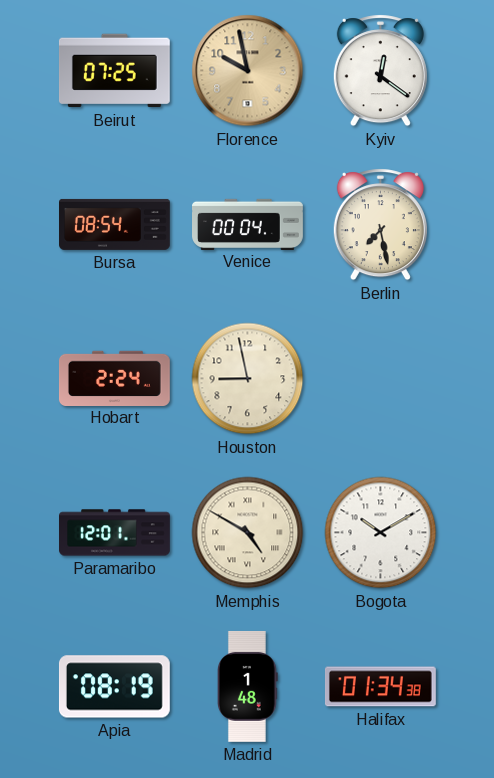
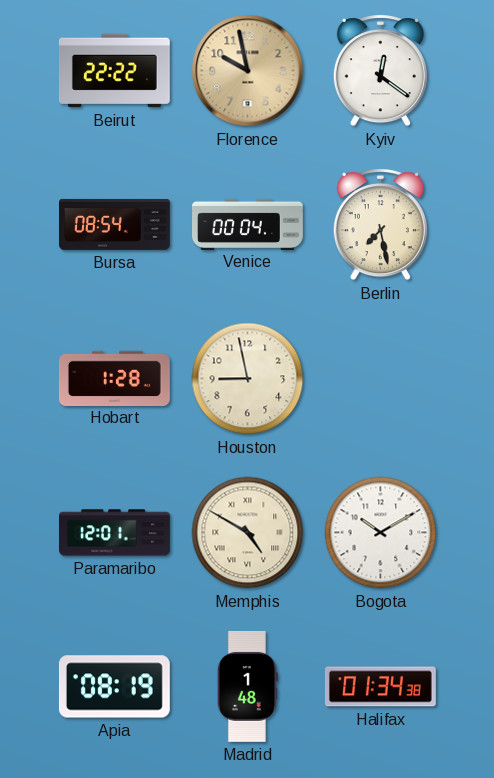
Beirut: 07:25 -> 22:22
Hobart: 2:24 -> 1:28
